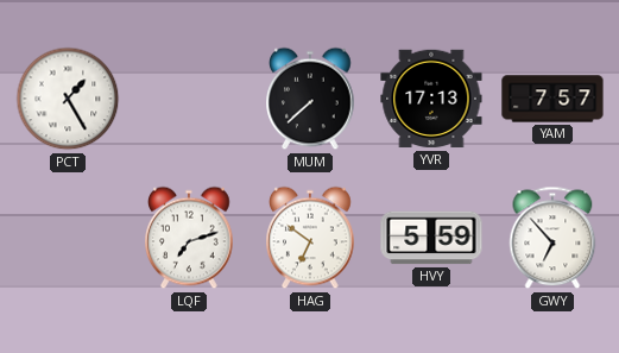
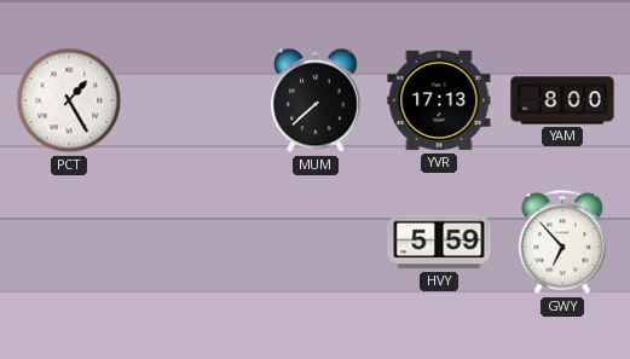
YAM: 7:57 -> 8:00
LQF: 7:12 -> none
HAG: 6:51 -> none
